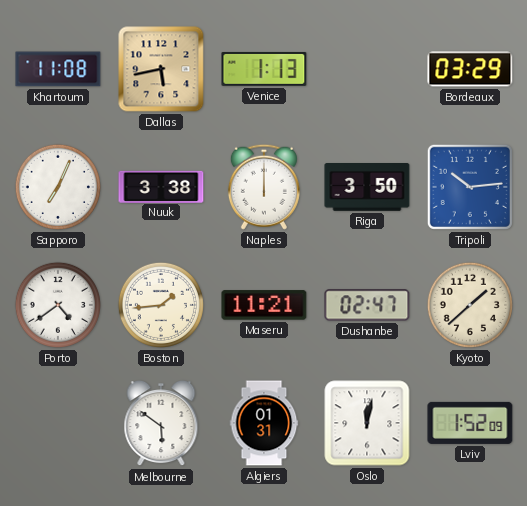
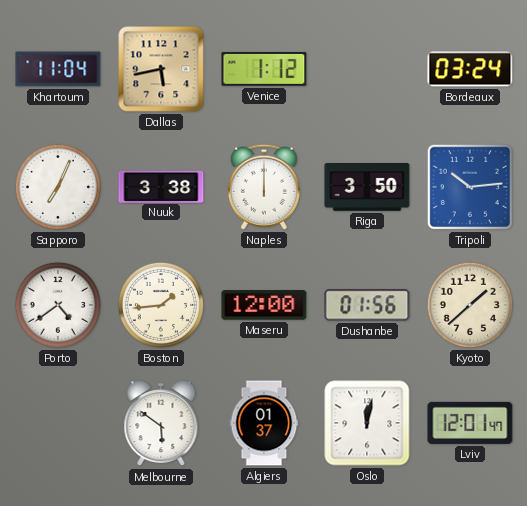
Khartoum: 11:08 -> 11:04
Venice: 1:13 -> 1:12
Bordeaux: 03:29 -> 03:24
Maseru: 11:21 -> 12:00
Dushanbe: 02:47 -> 01:56
Algiers: 01:31 -> 01:37
Lviv: 1:52 -> 12:01
